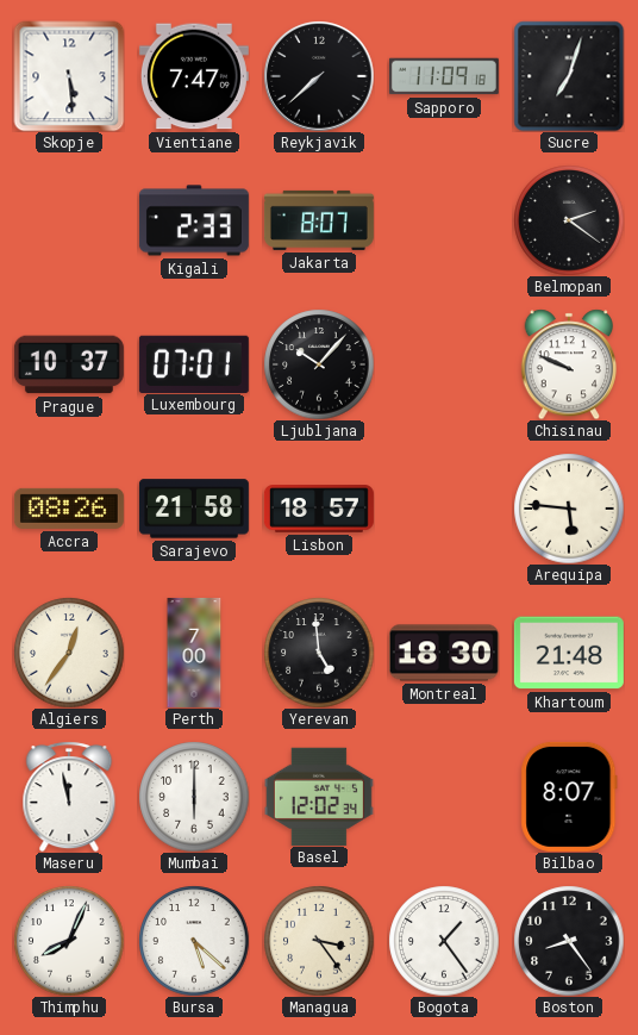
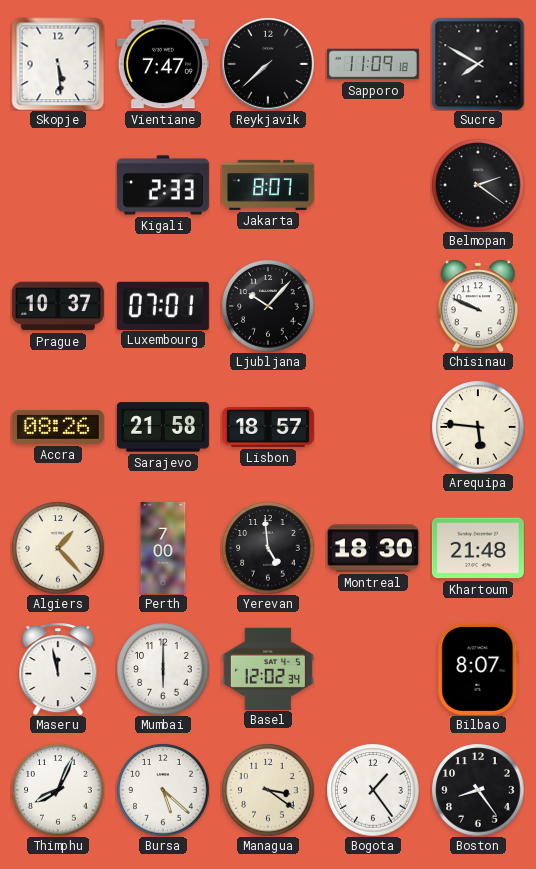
Sucre: 7:03 -> 7:50
Algiers: 12:36 -> 1:23
Managua: 3:24 -> 3:21
